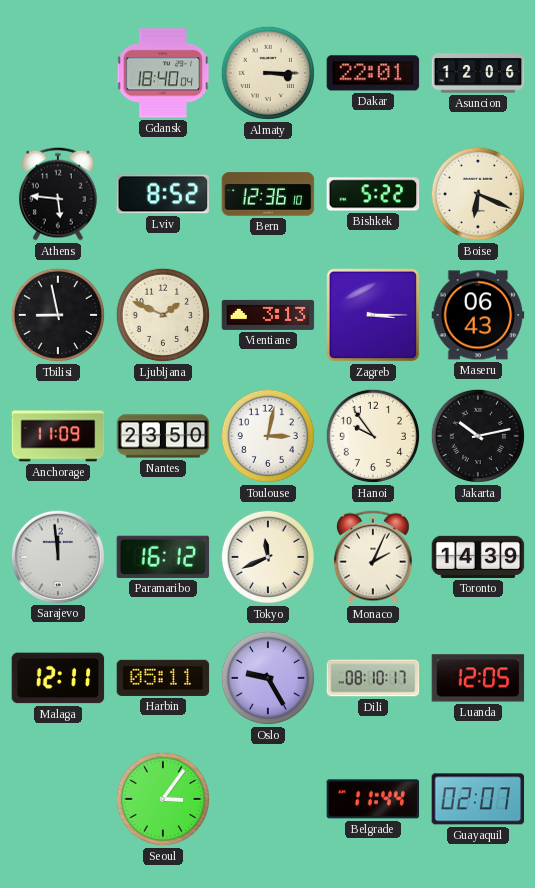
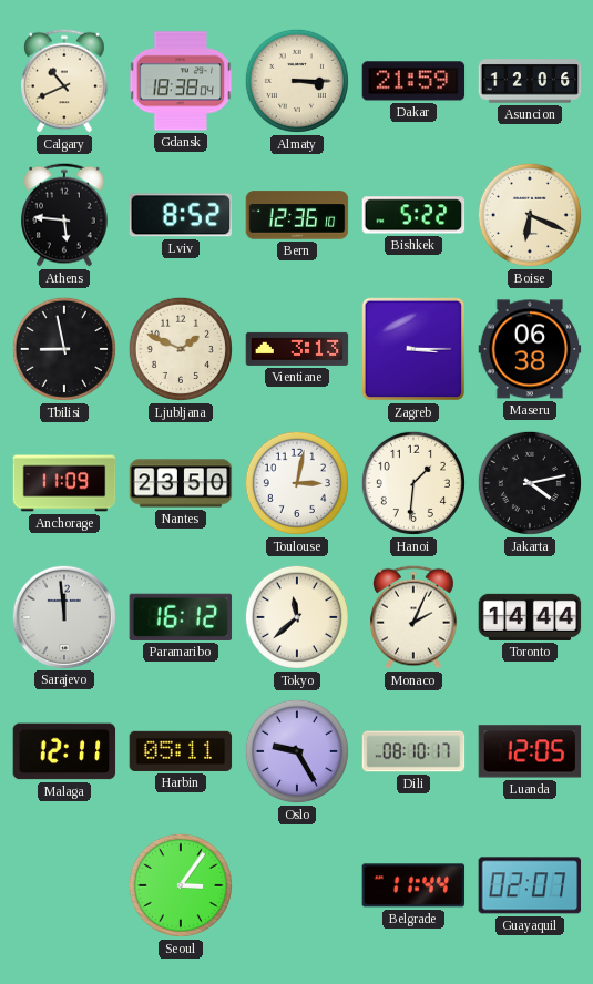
Calgary: none -> 10:41
Gdansk: 18:40 -> 18:38
Dakar: 22:01 -> 21:59
Maseru: 06:43 -> 06:38
Hanoi: 9:54 -> 1:31
Jakarta: 10:13 -> 4:13
Tokyo: 11:41 -> 11:38
Toronto: 14:39 -> 14:44
